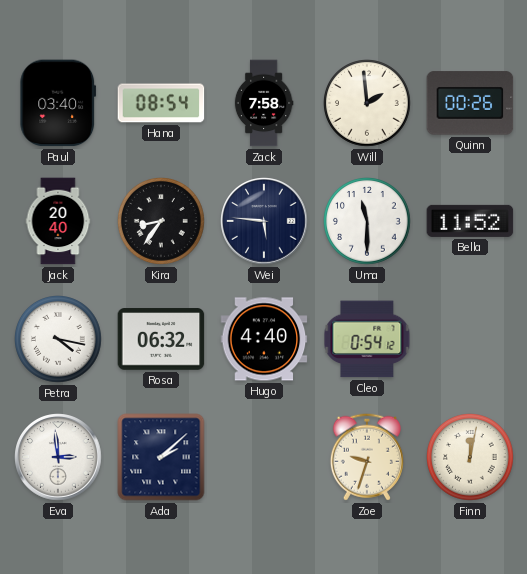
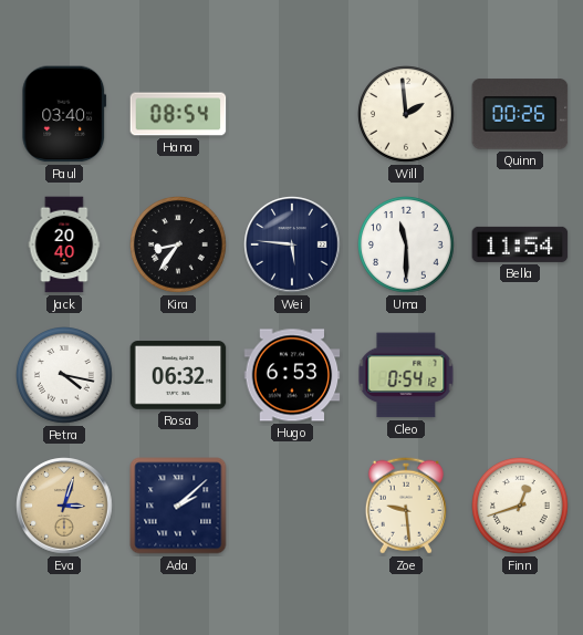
Zack: 7:58 -> none
Bella: 11:52 -> 11:54
Hugo: 4:40 -> 6:53
Eva: 2:59 -> 3:03
Eva dial: white -> champagne
Zoe: 9:33 -> 9:29
Finn: 12:02 -> 12:42
